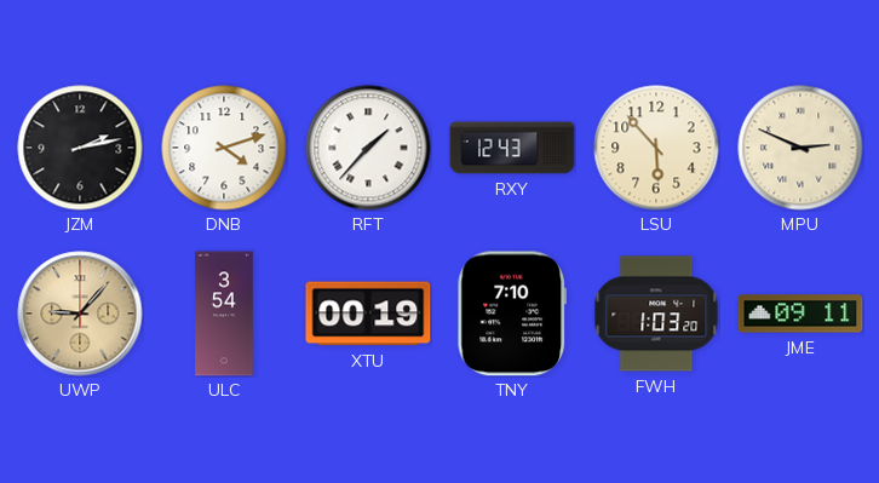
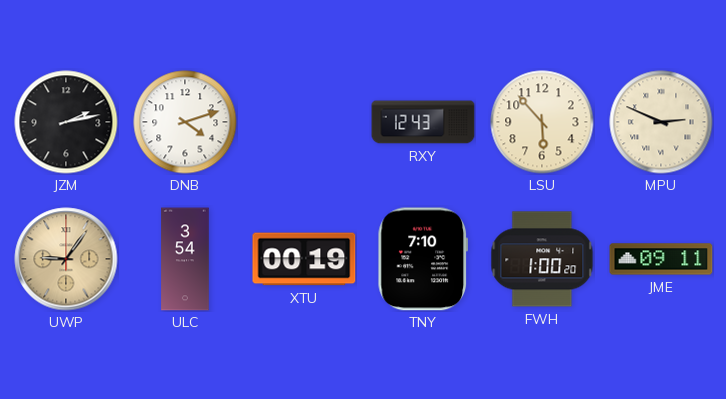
RFT: 1:37 -> none
UWP: 9:07 -> 9:06
FWH: 1:03 -> 1:00
